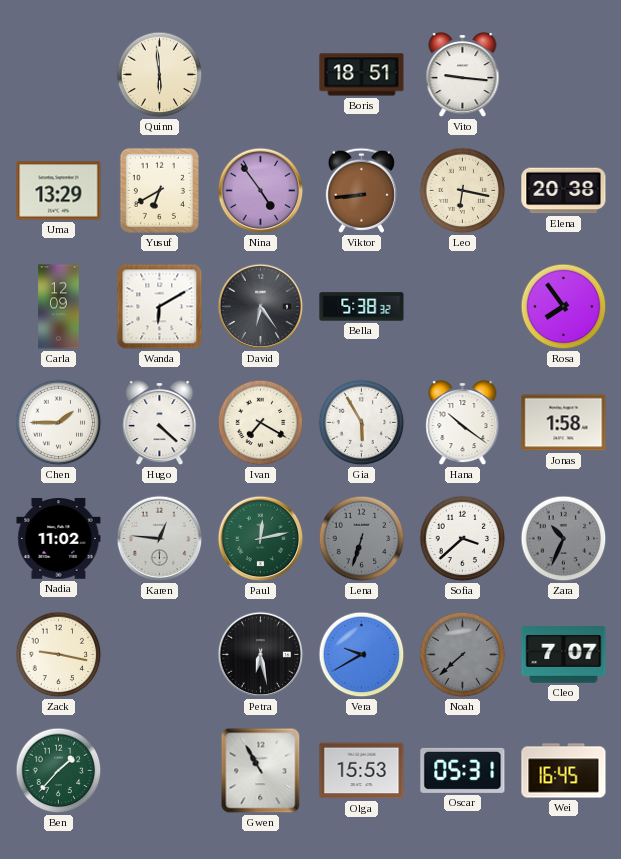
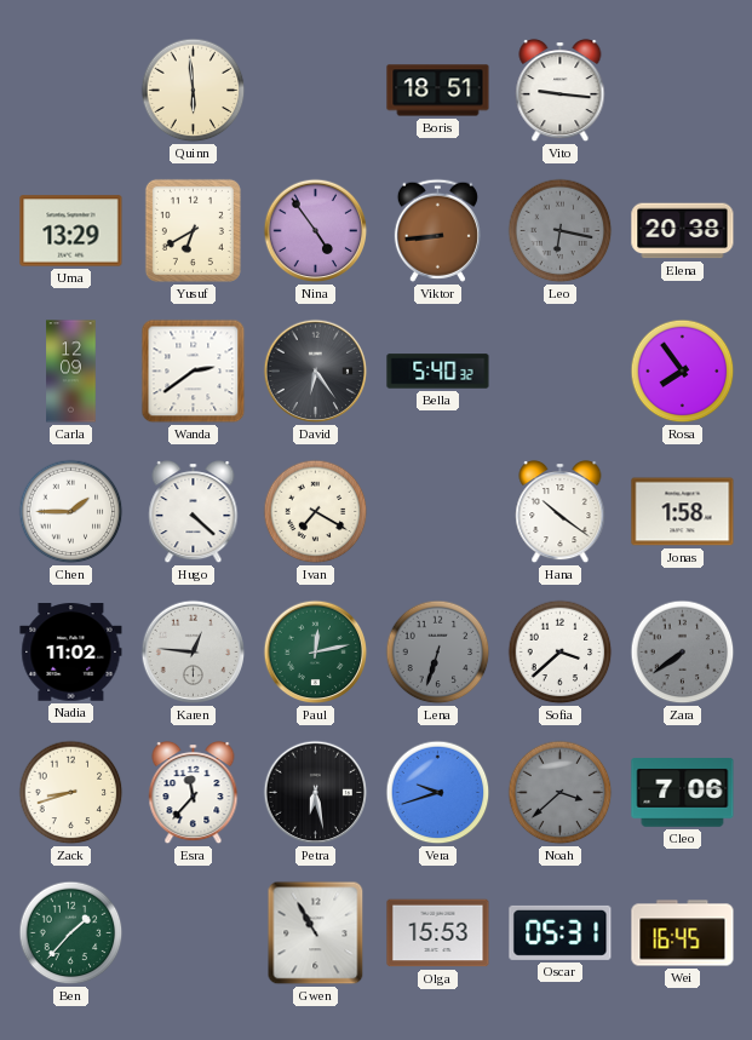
Leo dial: cream -> grey
Wanda: 6:10 -> 2:39
Bella: 5:38 -> 5:40
Gia: 5:55 -> none
Zara: 10:34 -> 7:39
Zack: 9:17 -> 8:42
Esra: none -> 11:37
Vera: 9:40 -> 9:42
Noah: 7:38 -> 3:38
Cleo: 7:07 -> 7:06
